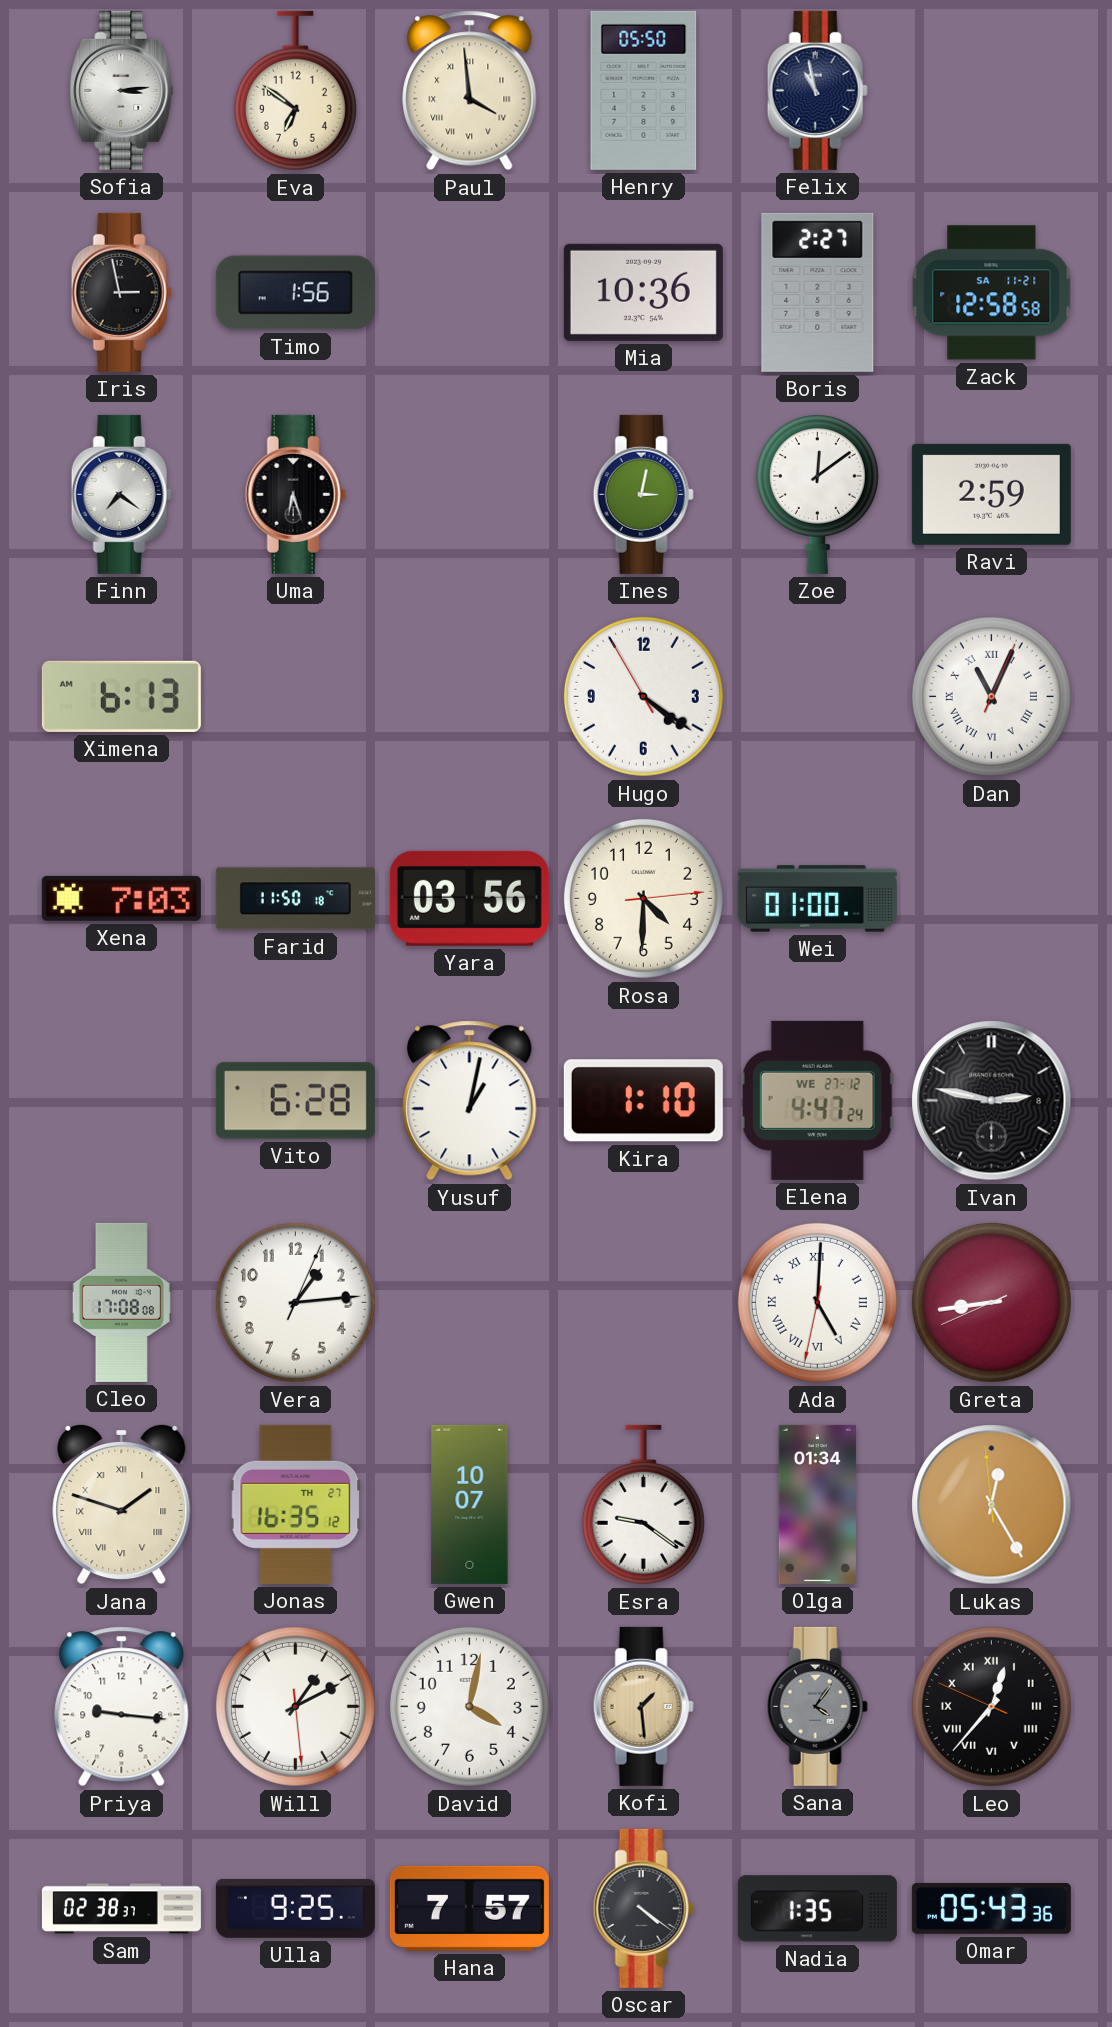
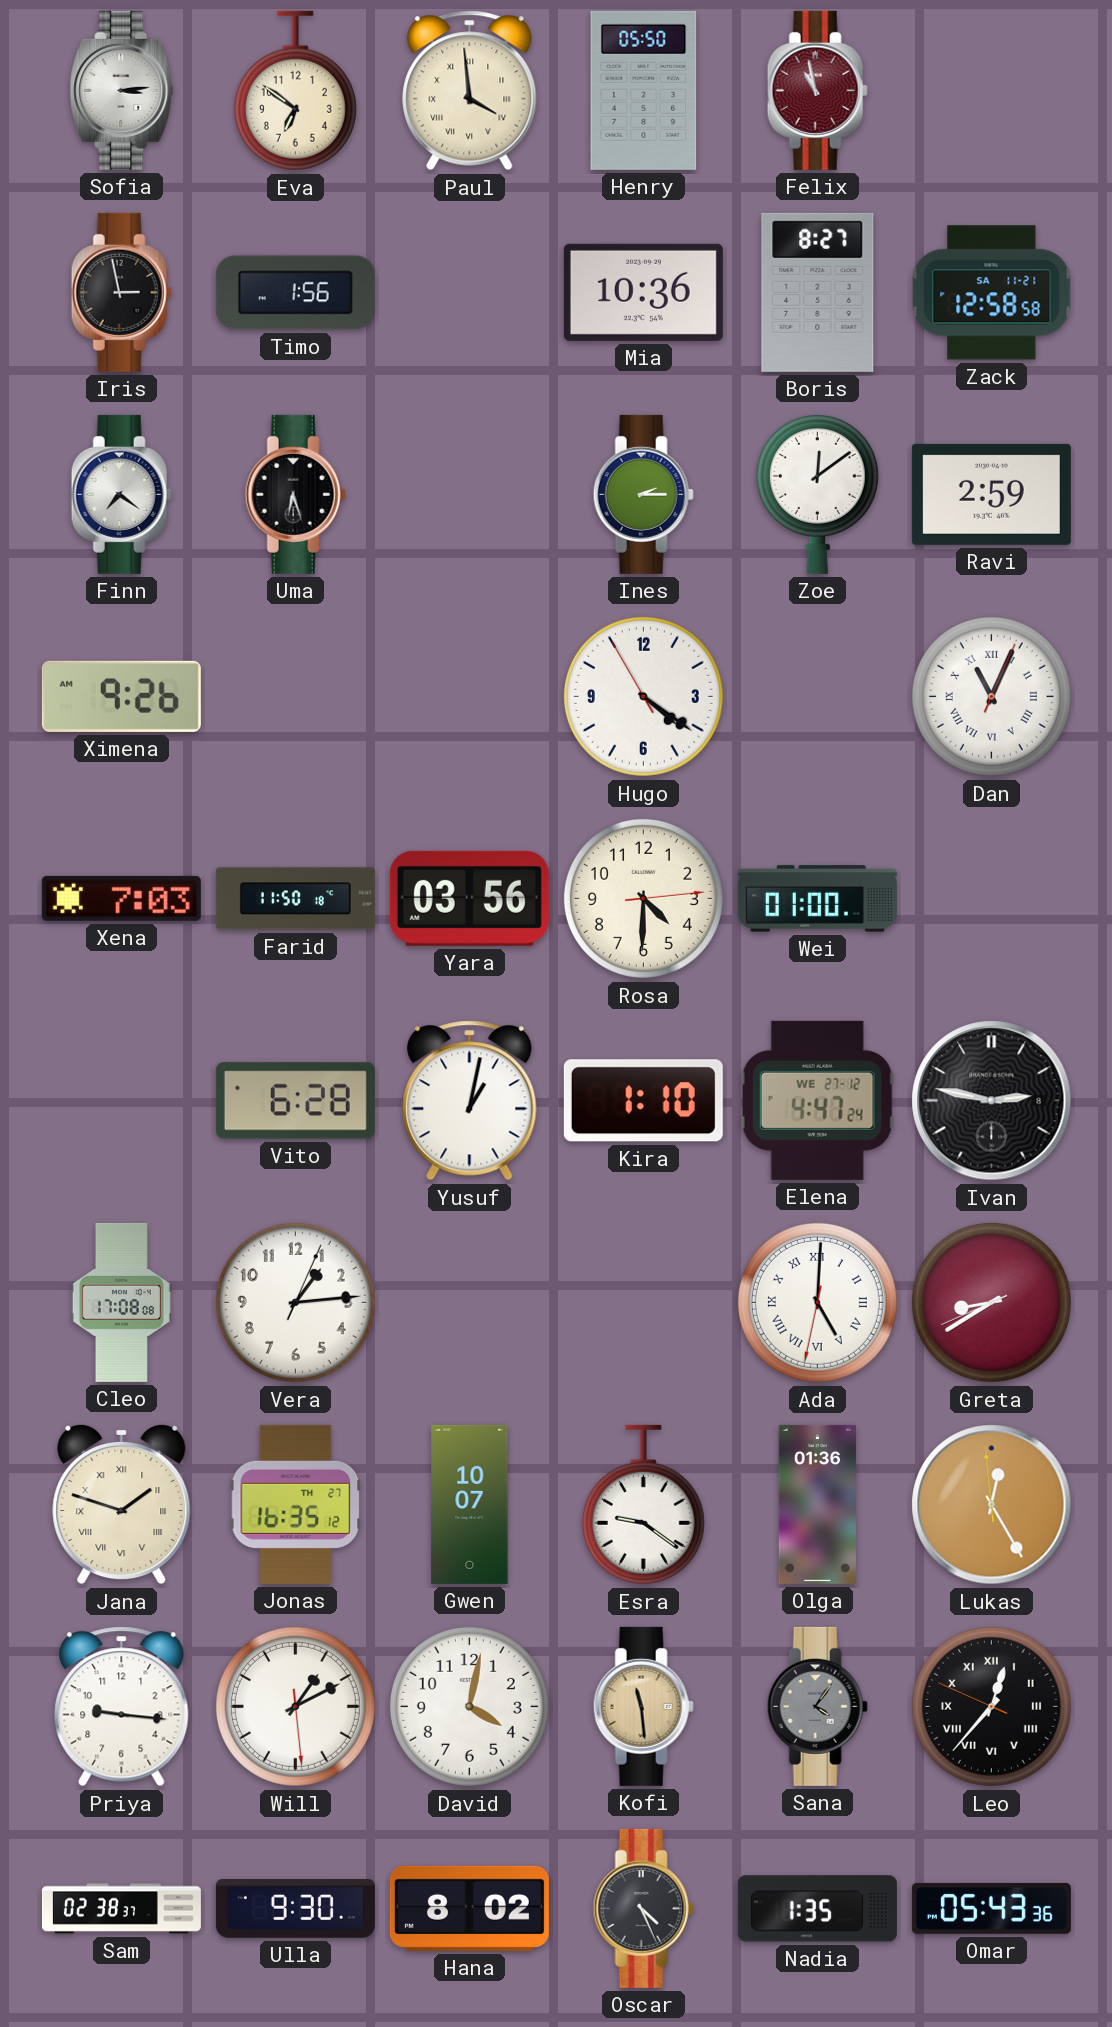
Felix dial: navy -> burgundy
Boris: 2:27 -> 8:27
Ines: 3:02 -> 2:15
Ximena: 6:13 -> 9:26
Greta: 8:43 -> 8:39
Olga: 01:34 -> 01:36
Kofi: 1:29 -> 11:29
Ulla: 9:25 -> 9:30
Hana: 7:57 -> 8:02
Oscar: 4:21 -> 4:26
